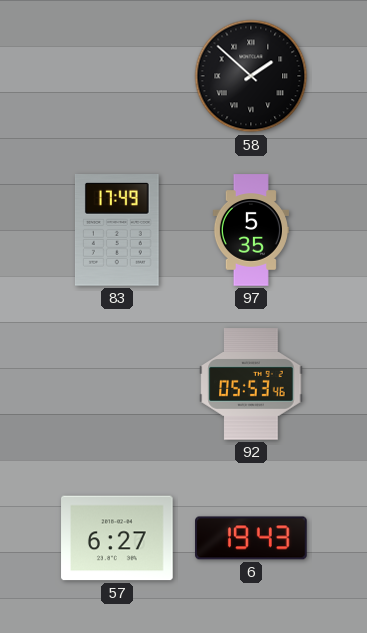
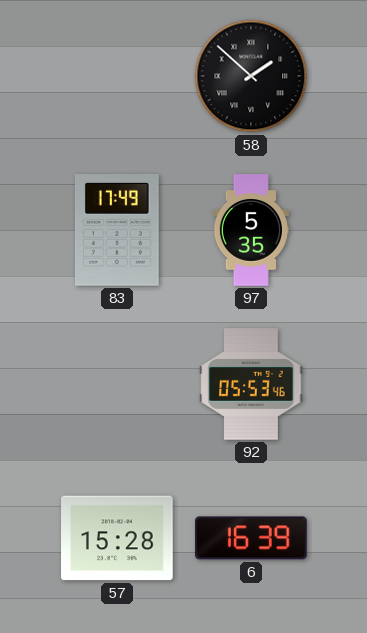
57: 6:27 -> 15:28
6: 19:43 -> 16:39
